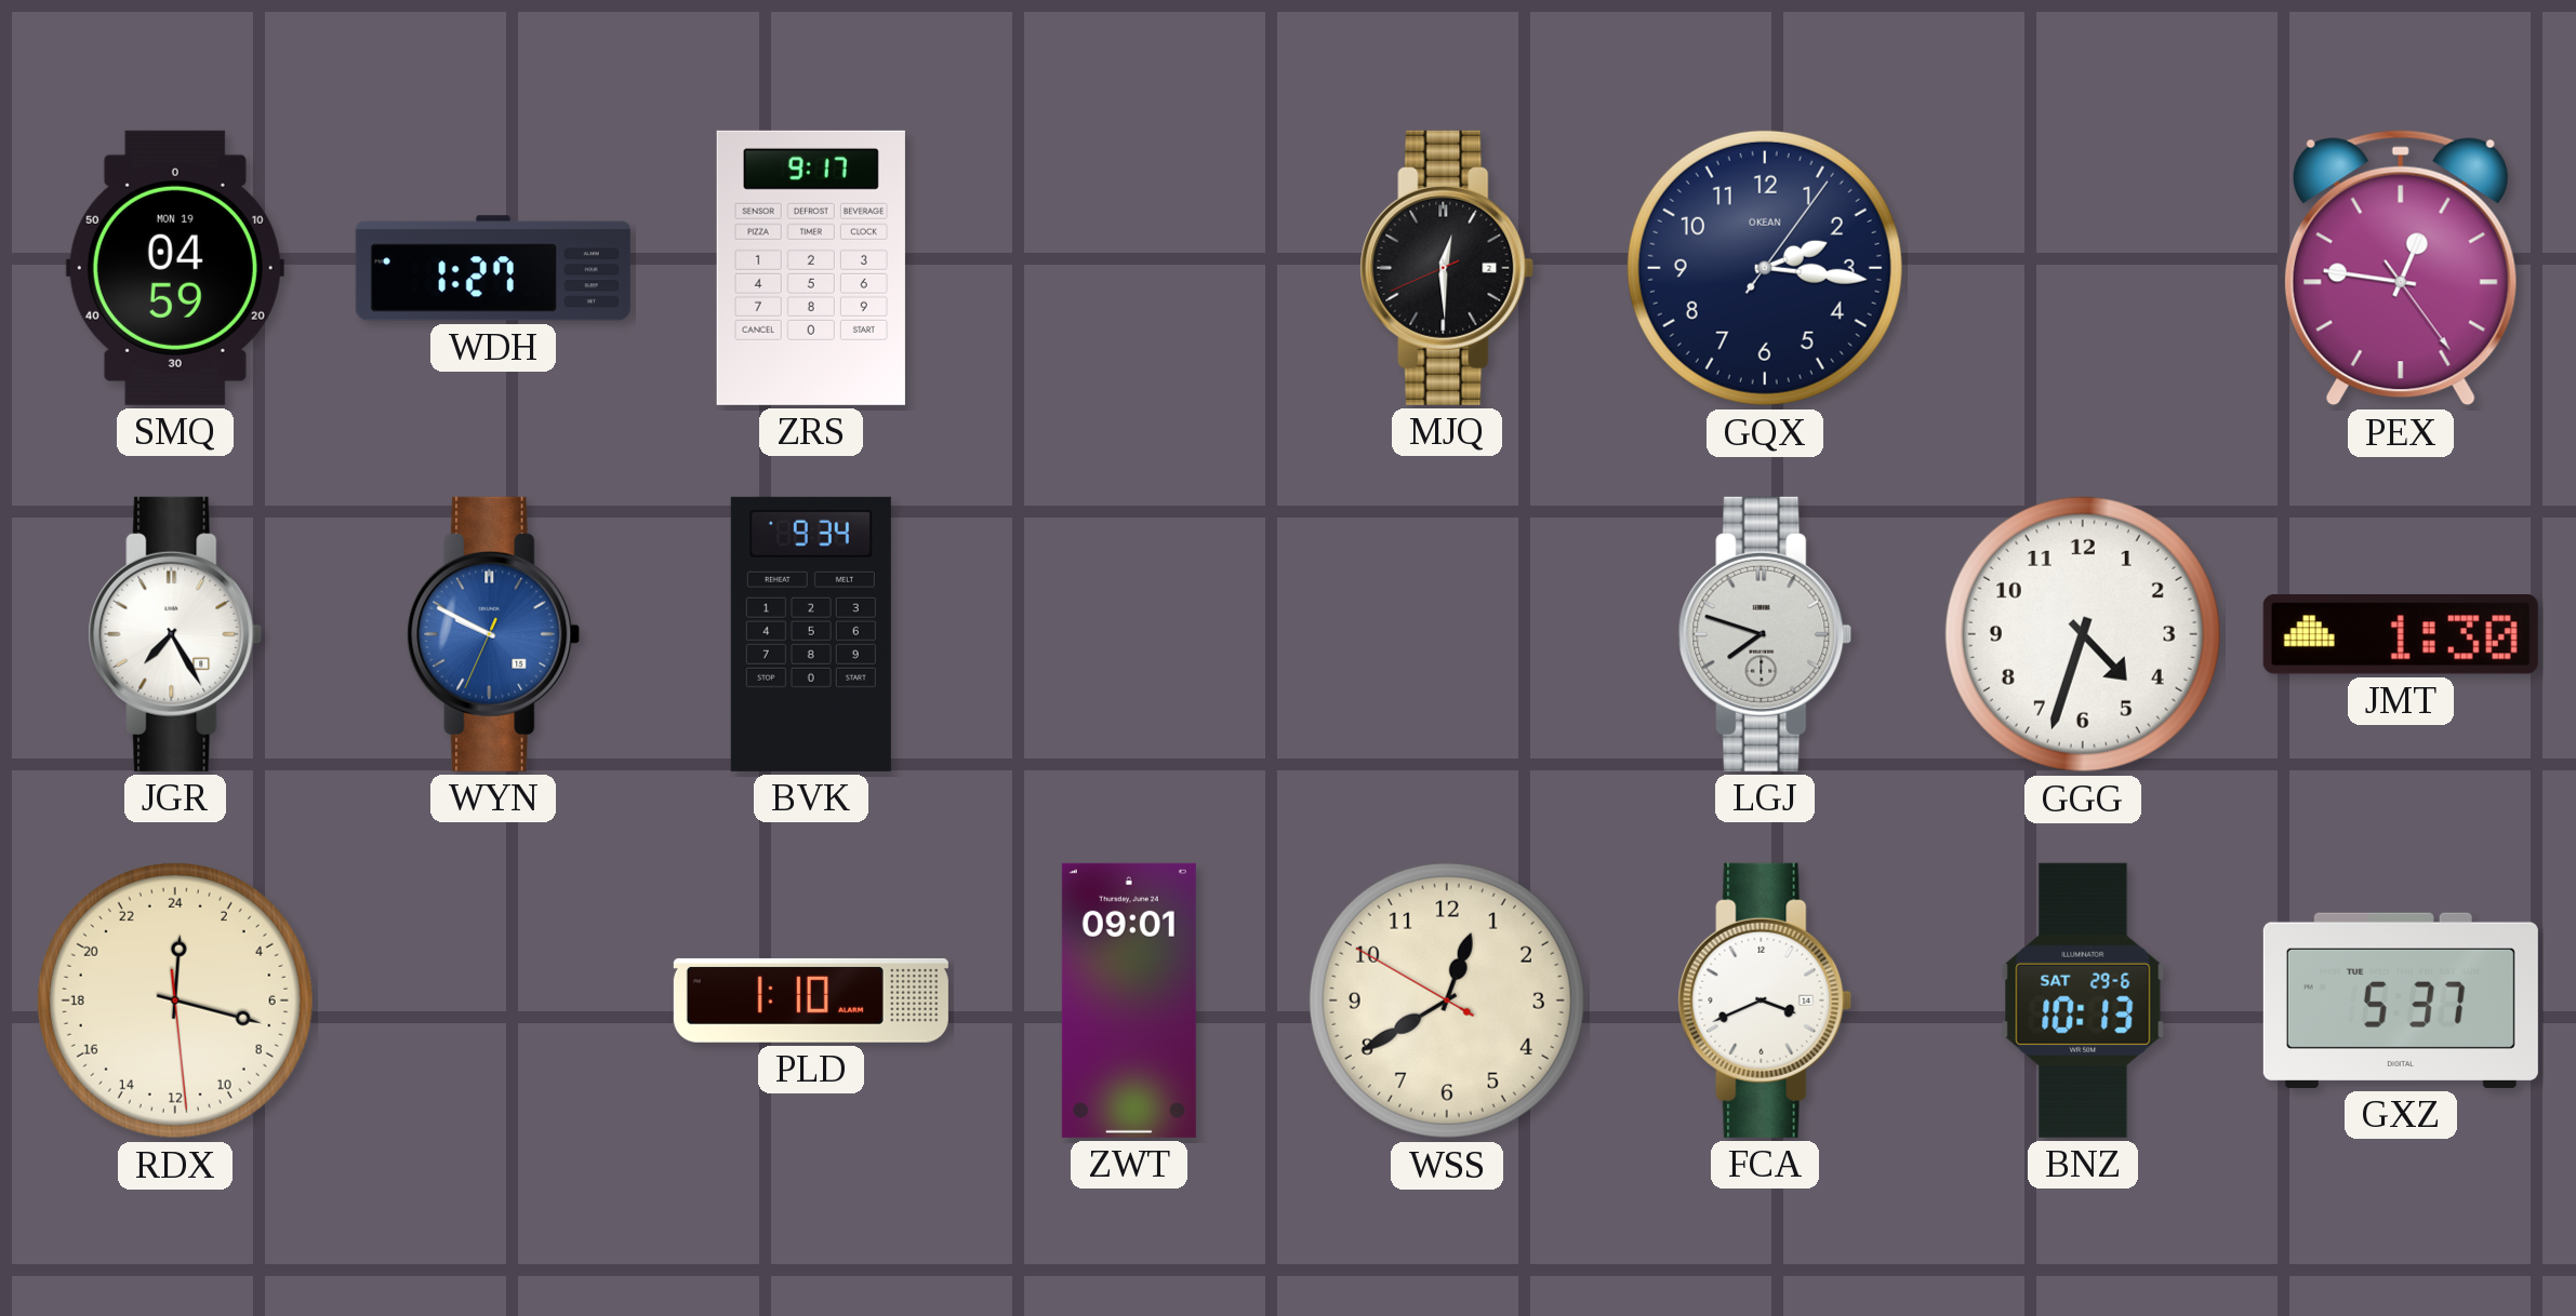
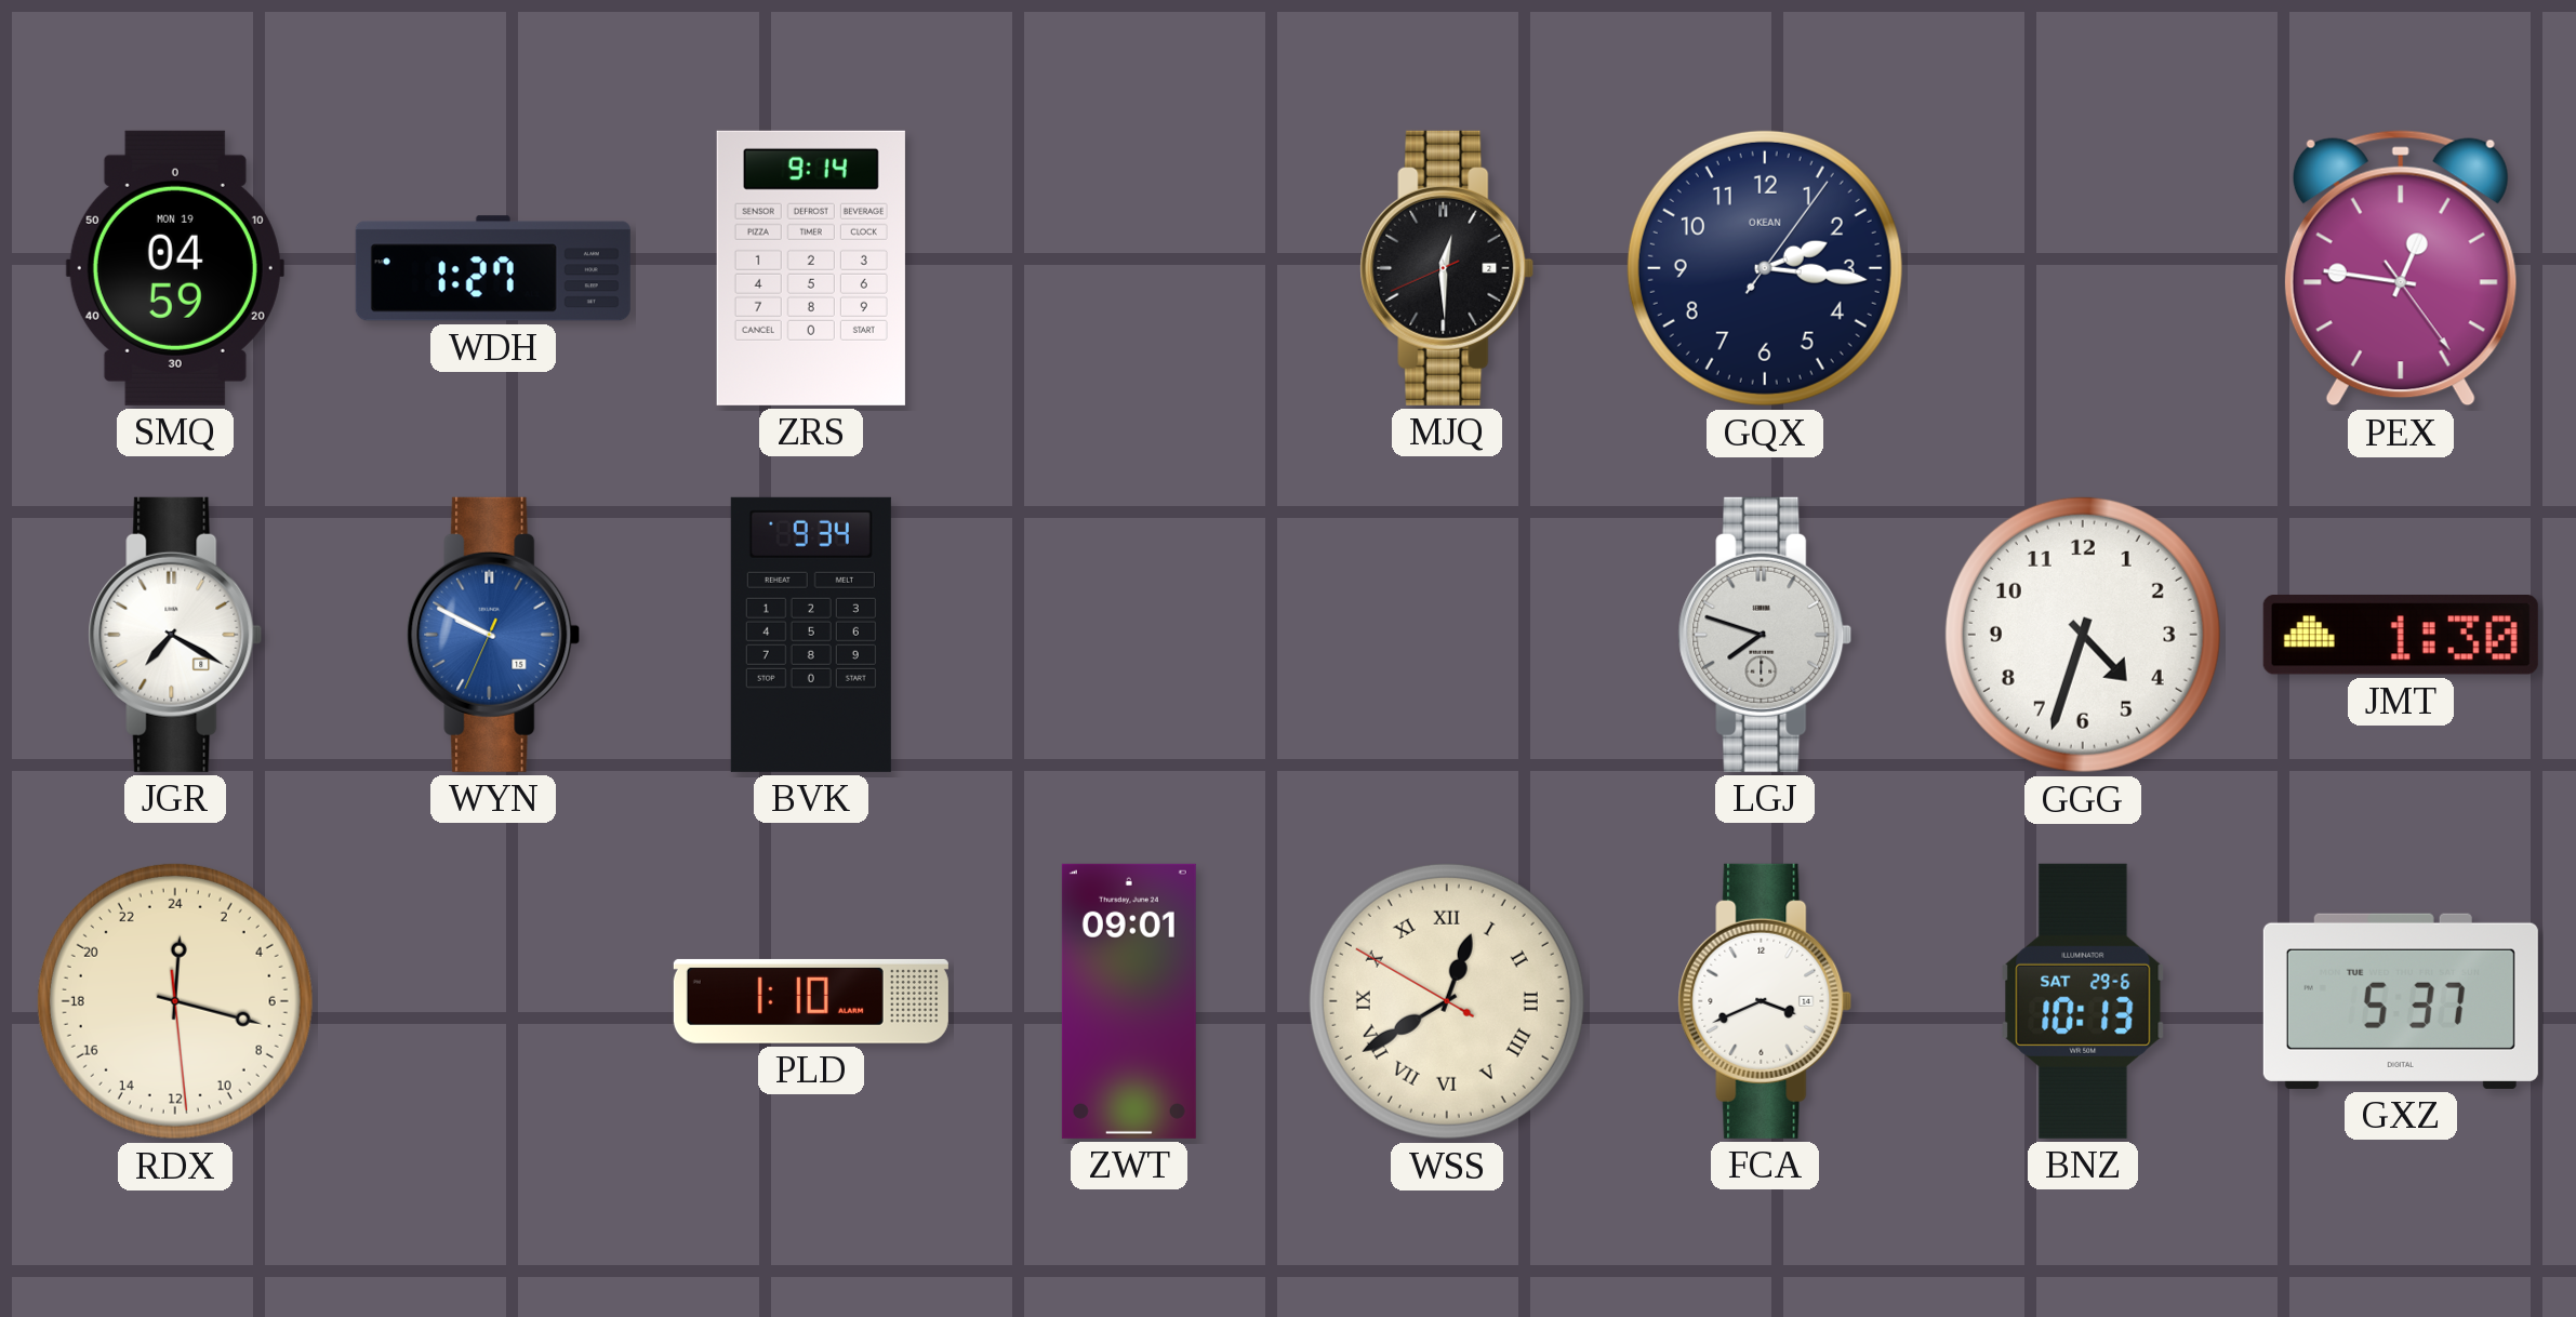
ZRS: 9:17 -> 9:14
JGR: 7:25 -> 7:20
WSS numerals: Arabic -> Roman
